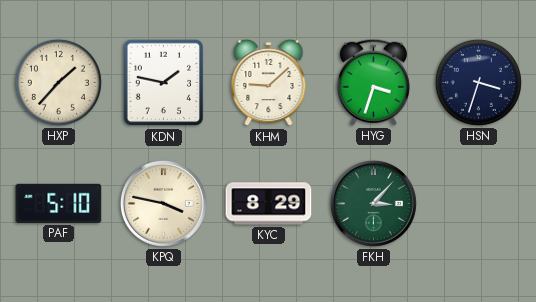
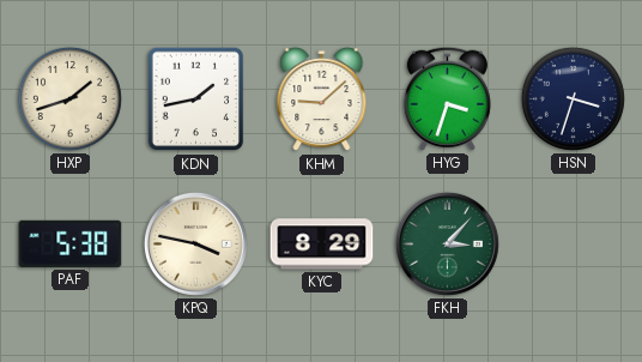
HXP: 1:37 -> 1:42
KDN: 1:47 -> 1:43
PAF: 5:10 -> 5:38
